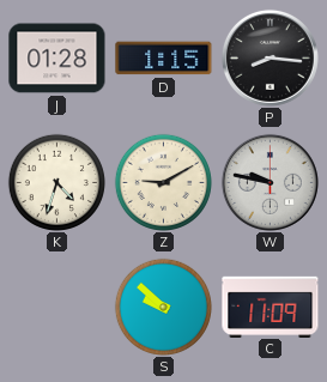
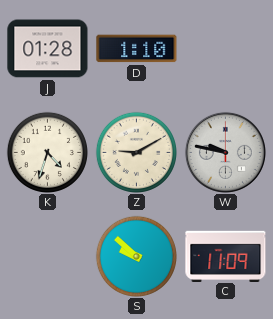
D: 1:15 -> 1:10
P: 8:16 -> none
